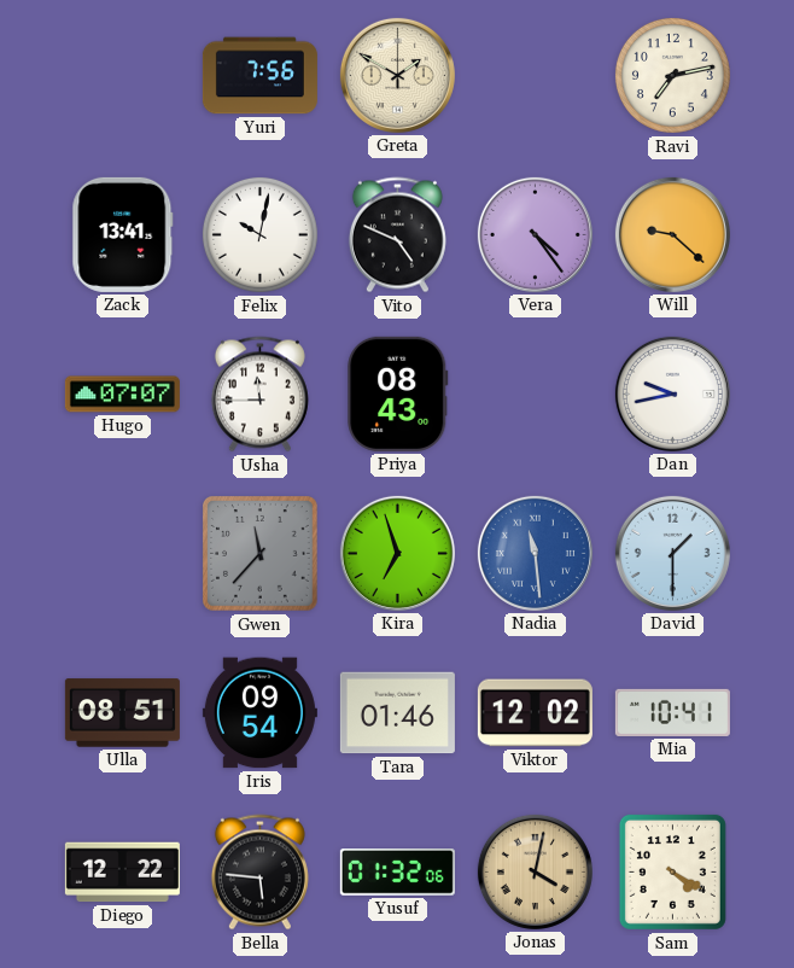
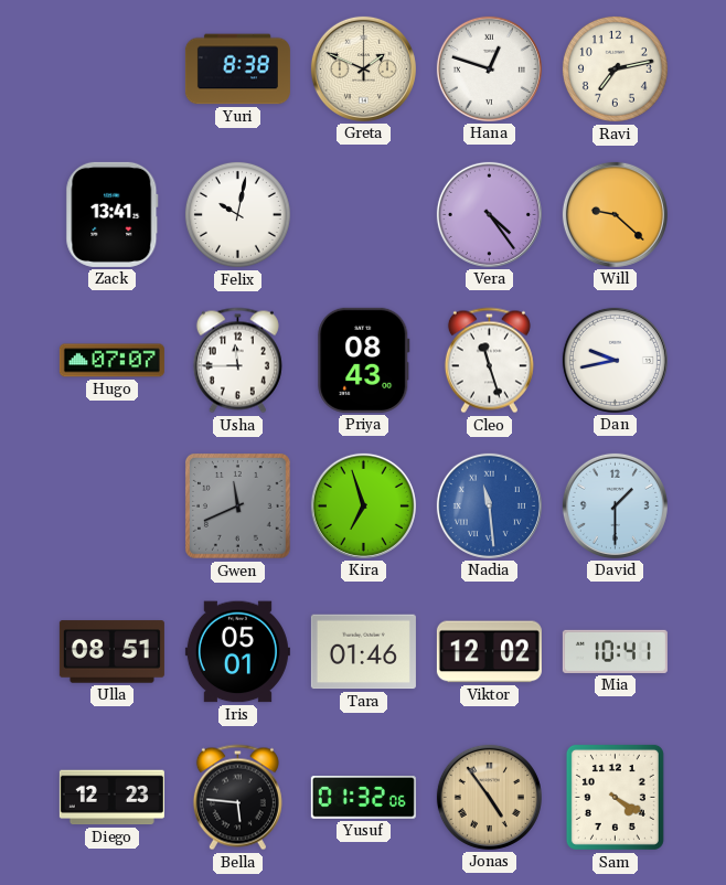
Yuri: 7:56 -> 8:38
Greta: 1:50 -> 1:49
Hana: none -> 12:48
Vito: 4:49 -> none
Cleo: none -> 11:27
Gwen: 11:37 -> 11:41
Iris: 09:54 -> 05:01
Diego: 12:22 -> 12:23
Jonas: 4:02 -> 4:54
